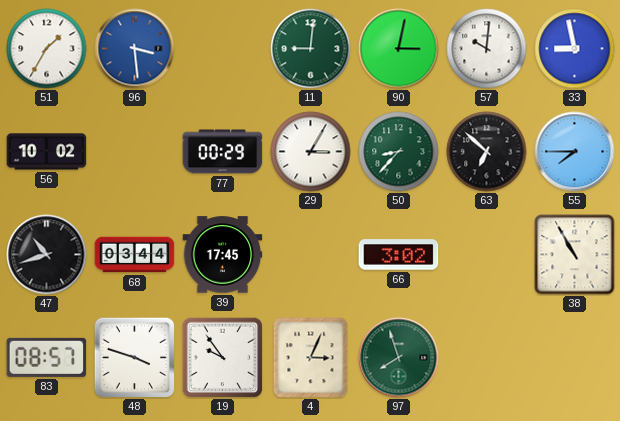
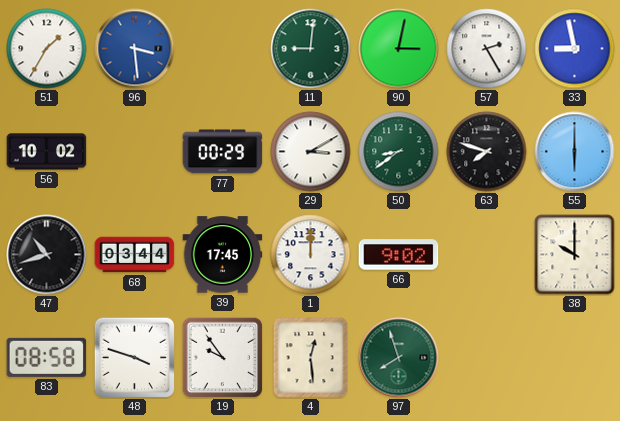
57: 10:01 -> 2:25
29: 3:05 -> 3:10
50: 8:37 -> 8:39
63: 6:52 -> 7:48
55: 7:45 -> 6:00
1: none -> 12:00
66: 3:02 -> 9:02
38: 10:55 -> 10:00
83: 08:57 -> 08:58
4: 3:04 -> 12:29
